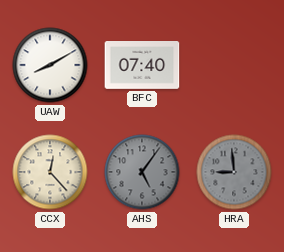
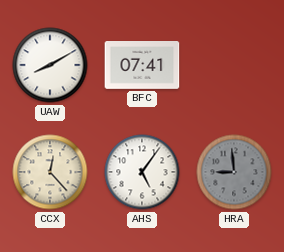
BFC: 07:40 -> 07:41
AHS dial: grey -> white
